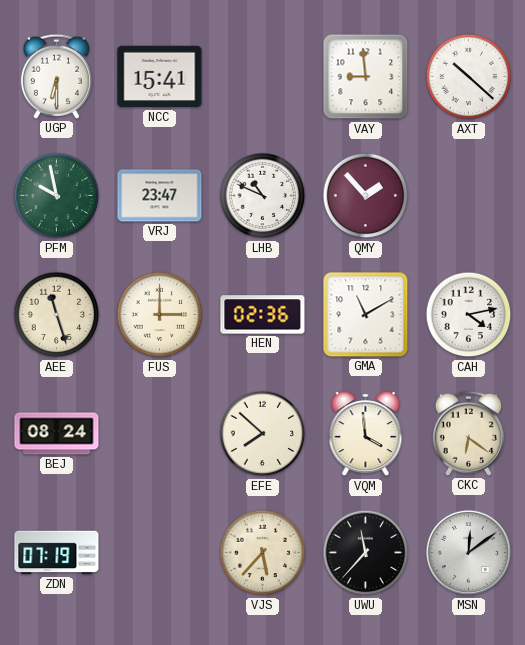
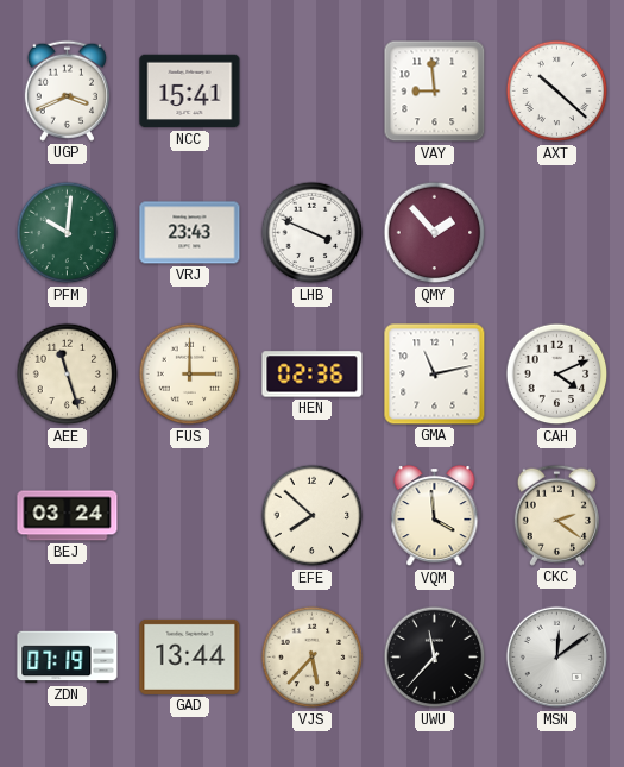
UGP: 6:30 -> 3:41
PFM: 9:58 -> 10:01
VRJ: 23:47 -> 23:43
LHB: 10:49 -> 3:49
GMA: 11:10 -> 11:13
CAH: 4:13 -> 4:11
BEJ: 08:24 -> 03:24
CKC: 6:21 -> 2:21
GAD: none -> 13:44
